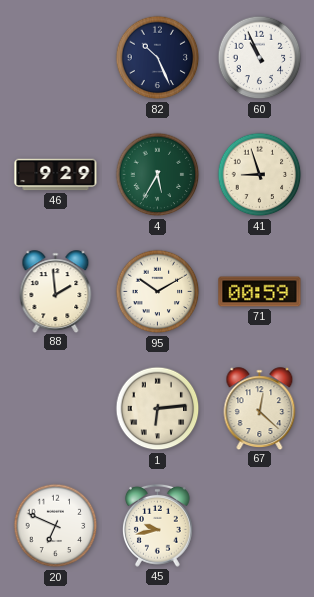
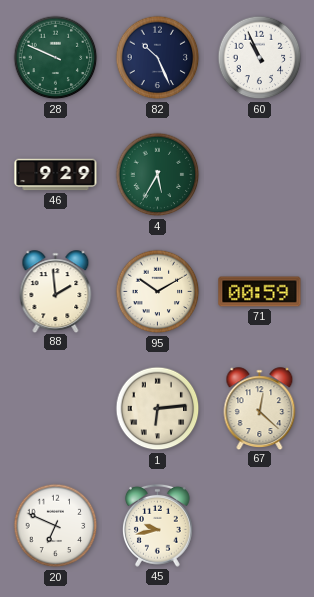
28: none -> 9:49
41: 8:57 -> none
